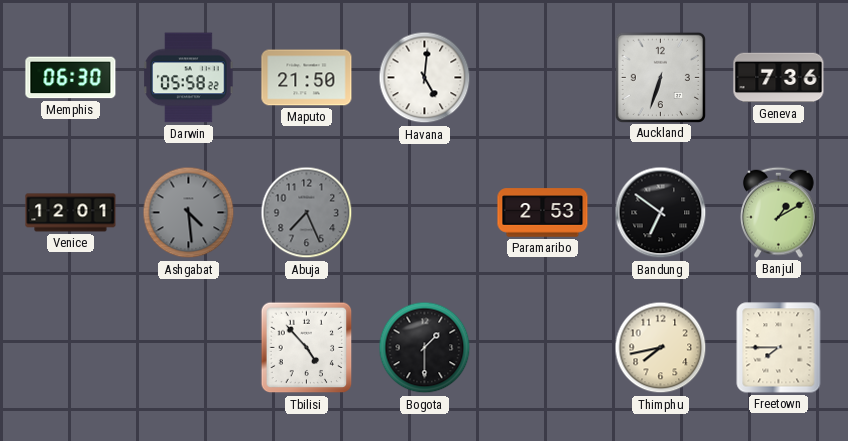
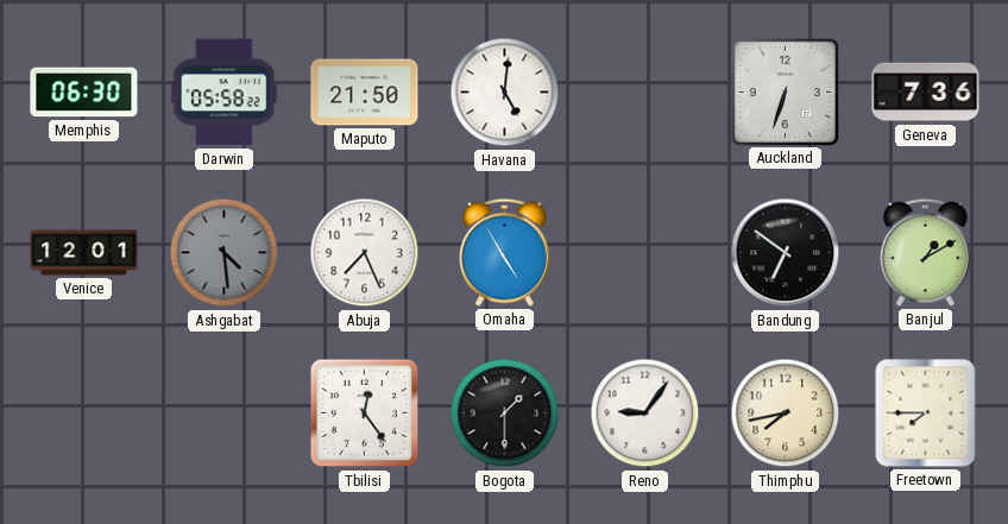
Abuja dial: grey -> white
Omaha: none -> 4:55
Paramaribo: 2:53 -> none
Tbilisi: 4:53 -> 12:24
Reno: none -> 9:06
